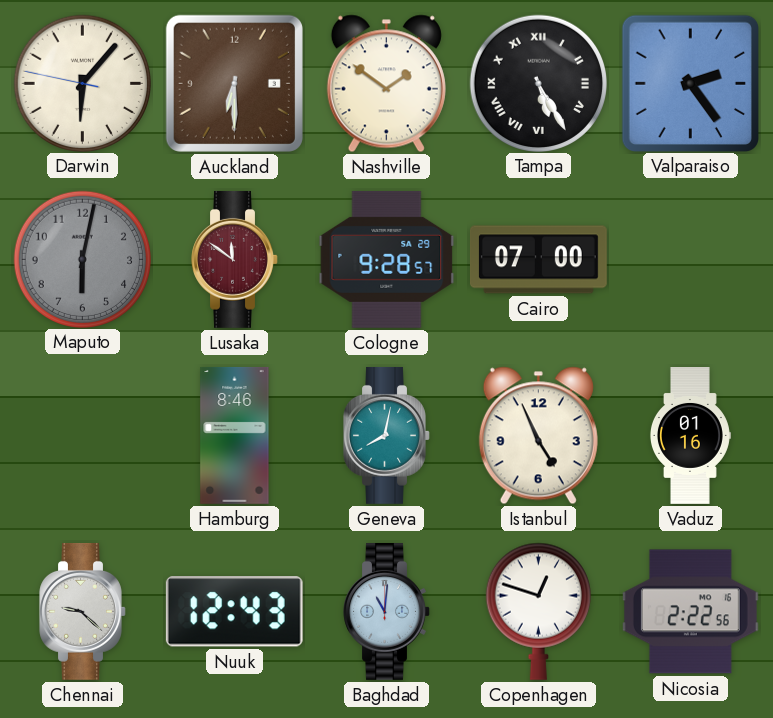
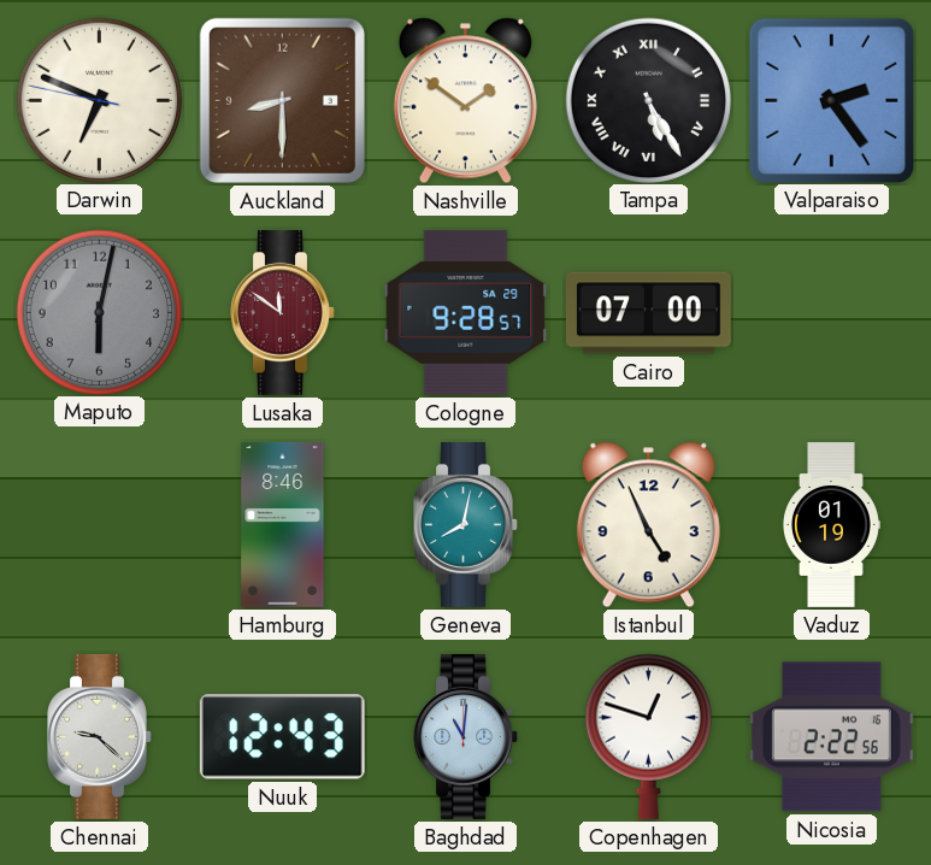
Darwin: 6:06 -> 6:48
Auckland: 6:30 -> 8:30
Vaduz: 01:16 -> 01:19
